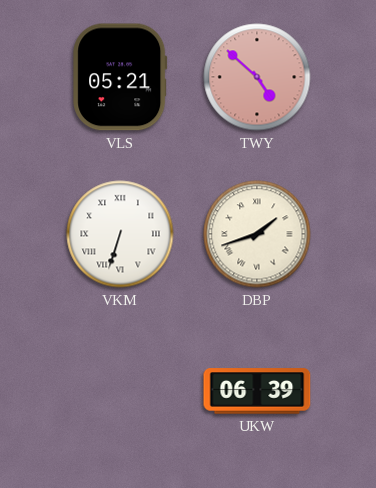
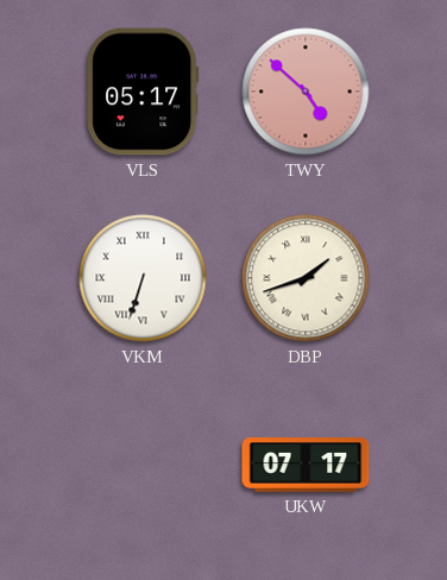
VLS: 05:21 -> 05:17
UKW: 06:39 -> 07:17
